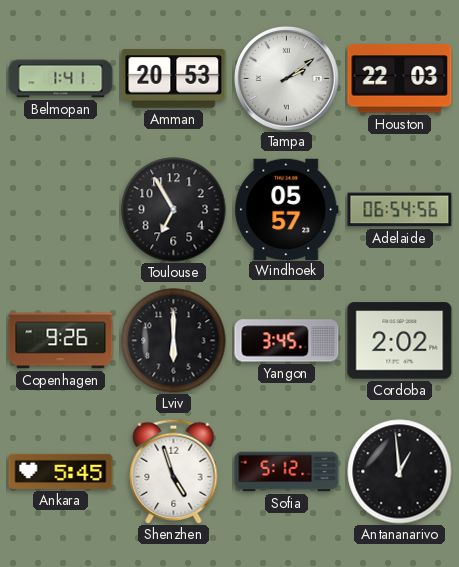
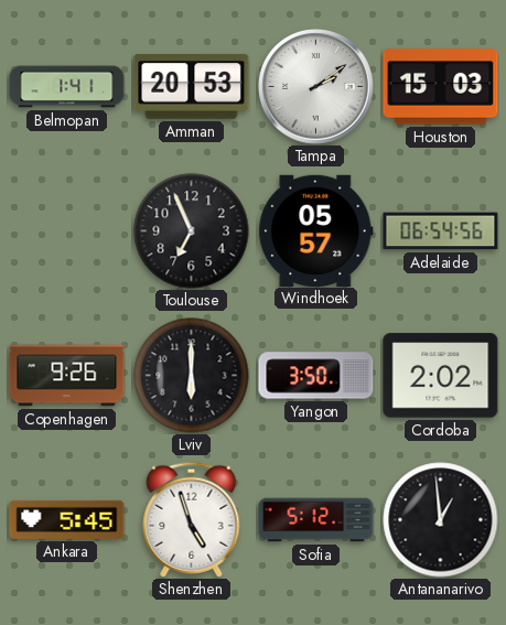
Houston: 22:03 -> 15:03
Toulouse: 6:55 -> 6:56
Yangon: 3:45 -> 3:50
